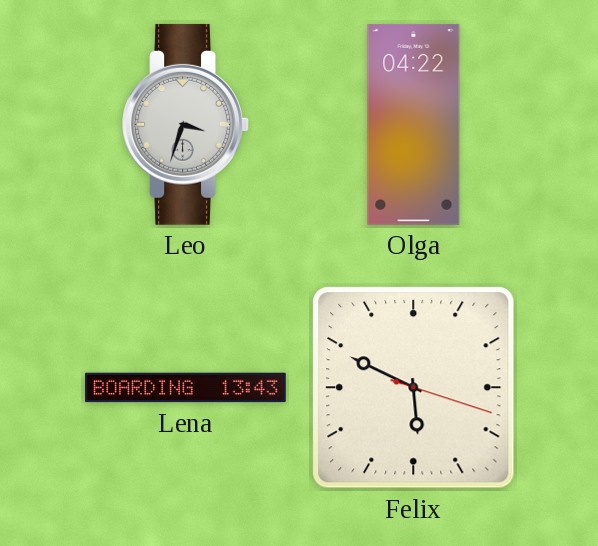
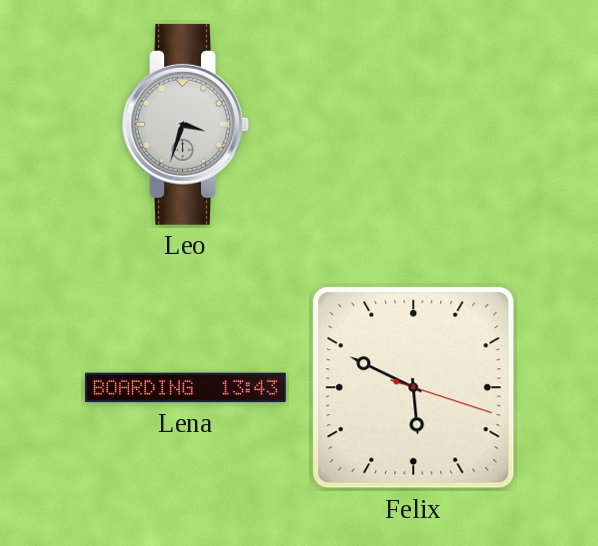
Olga: 04:22 -> none
